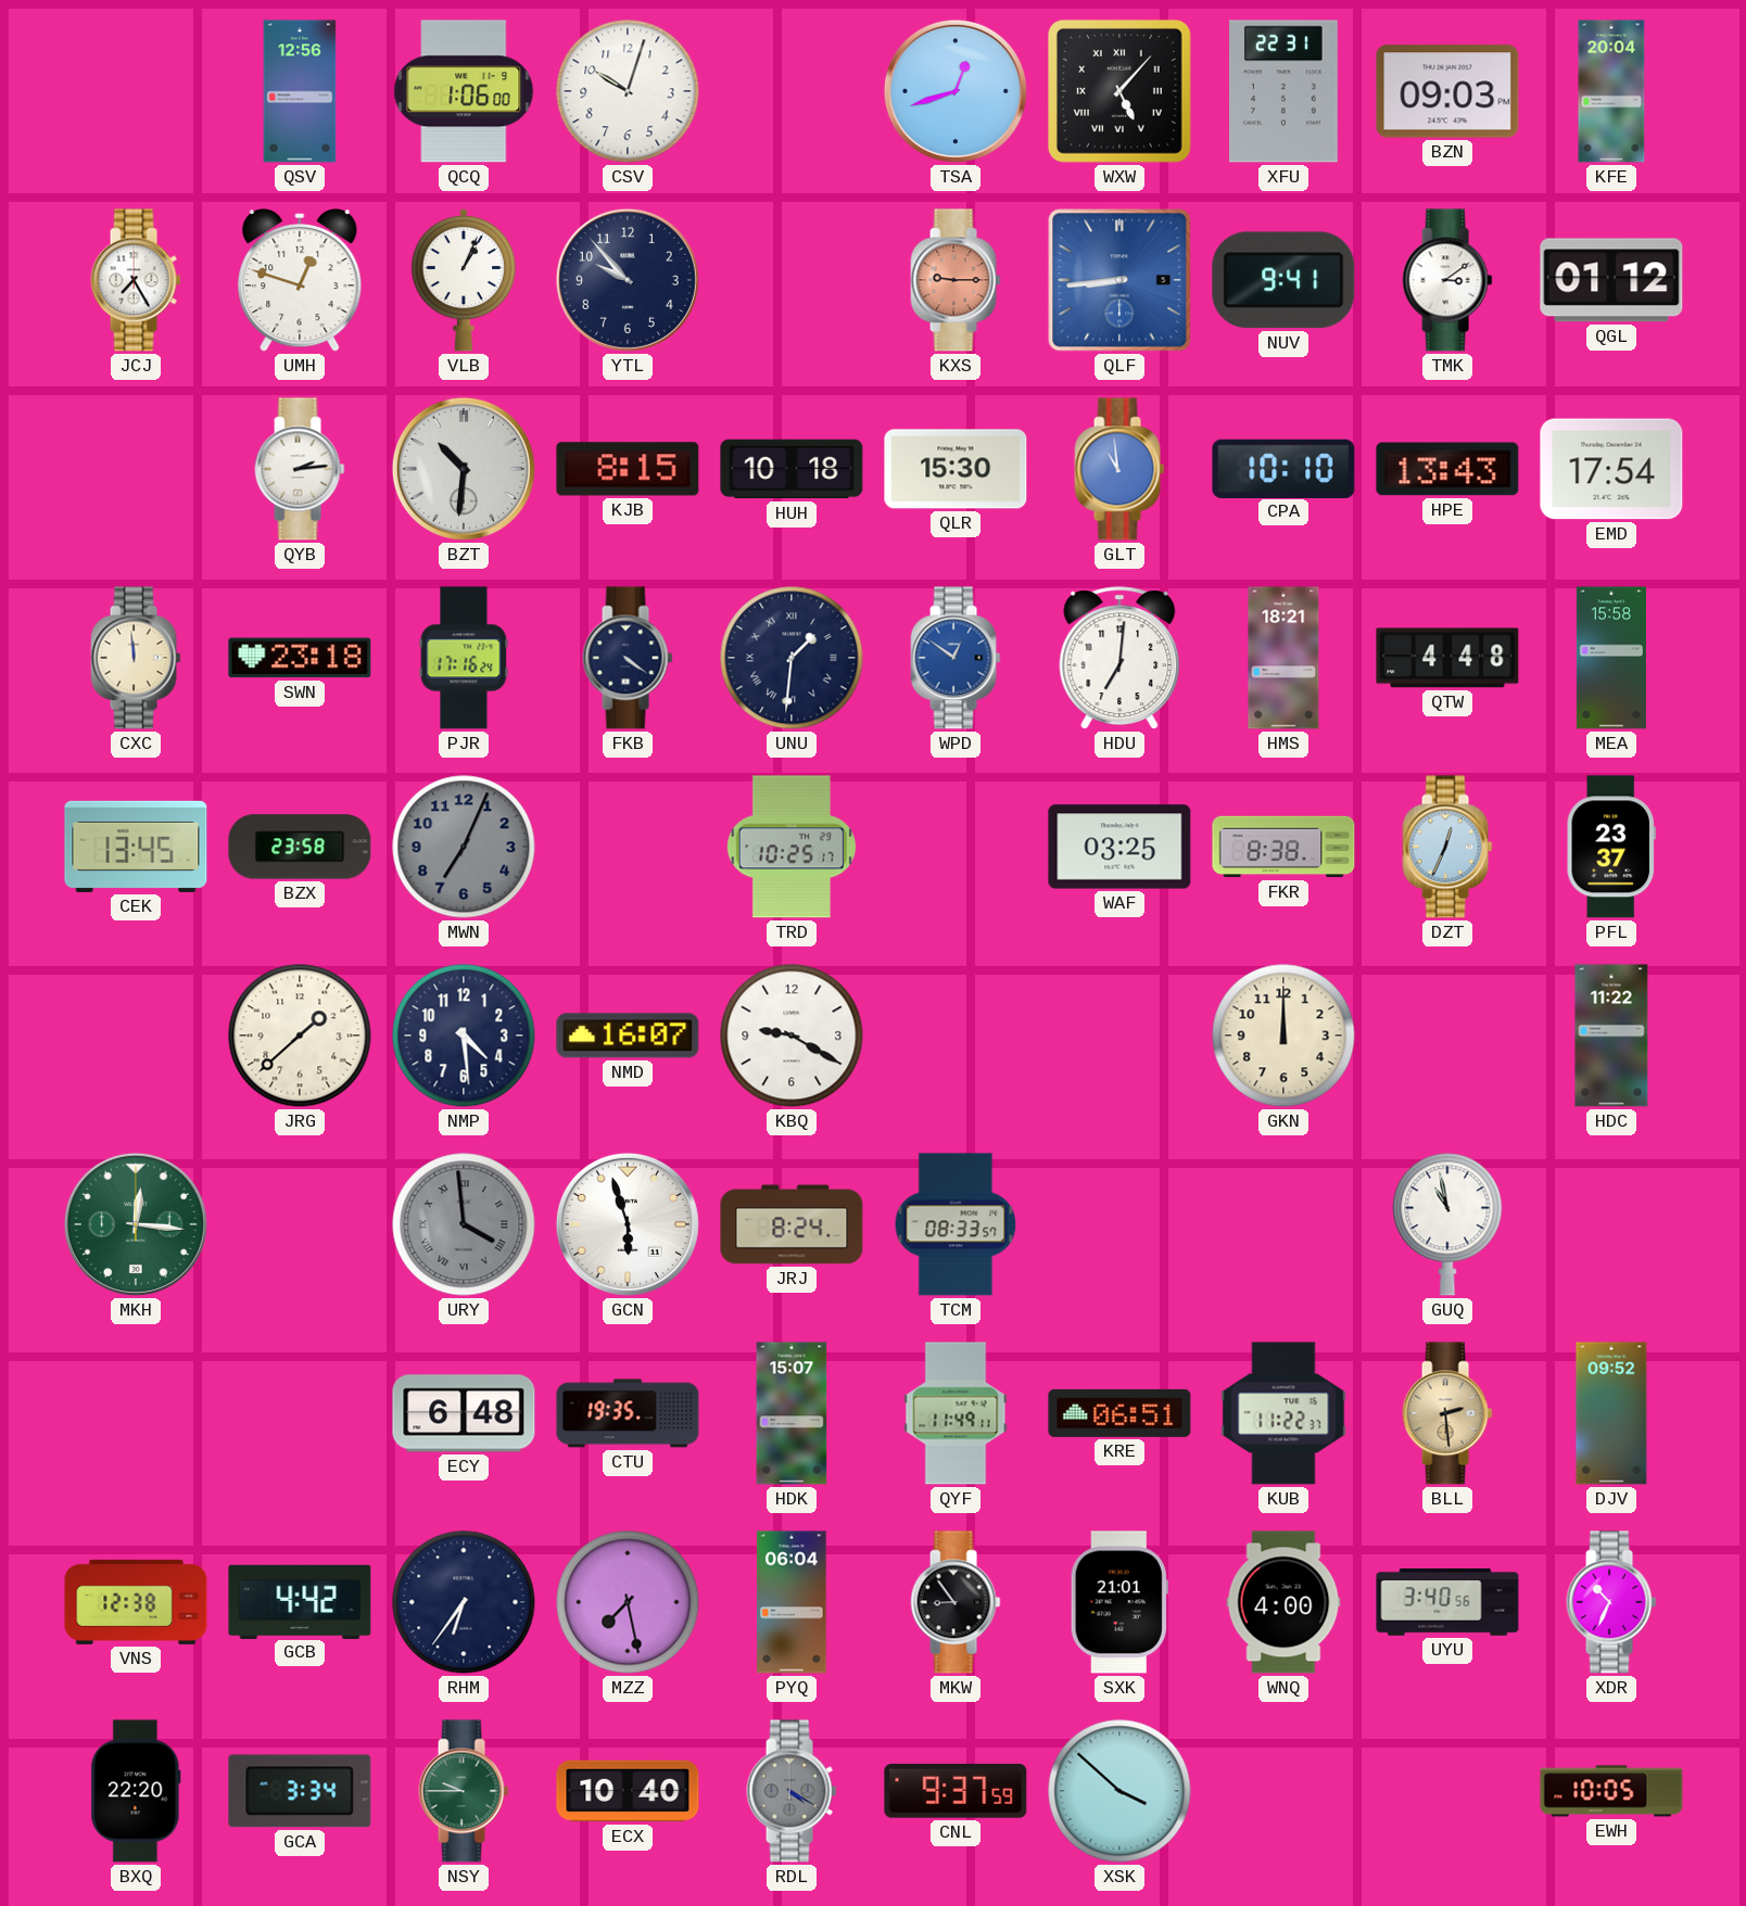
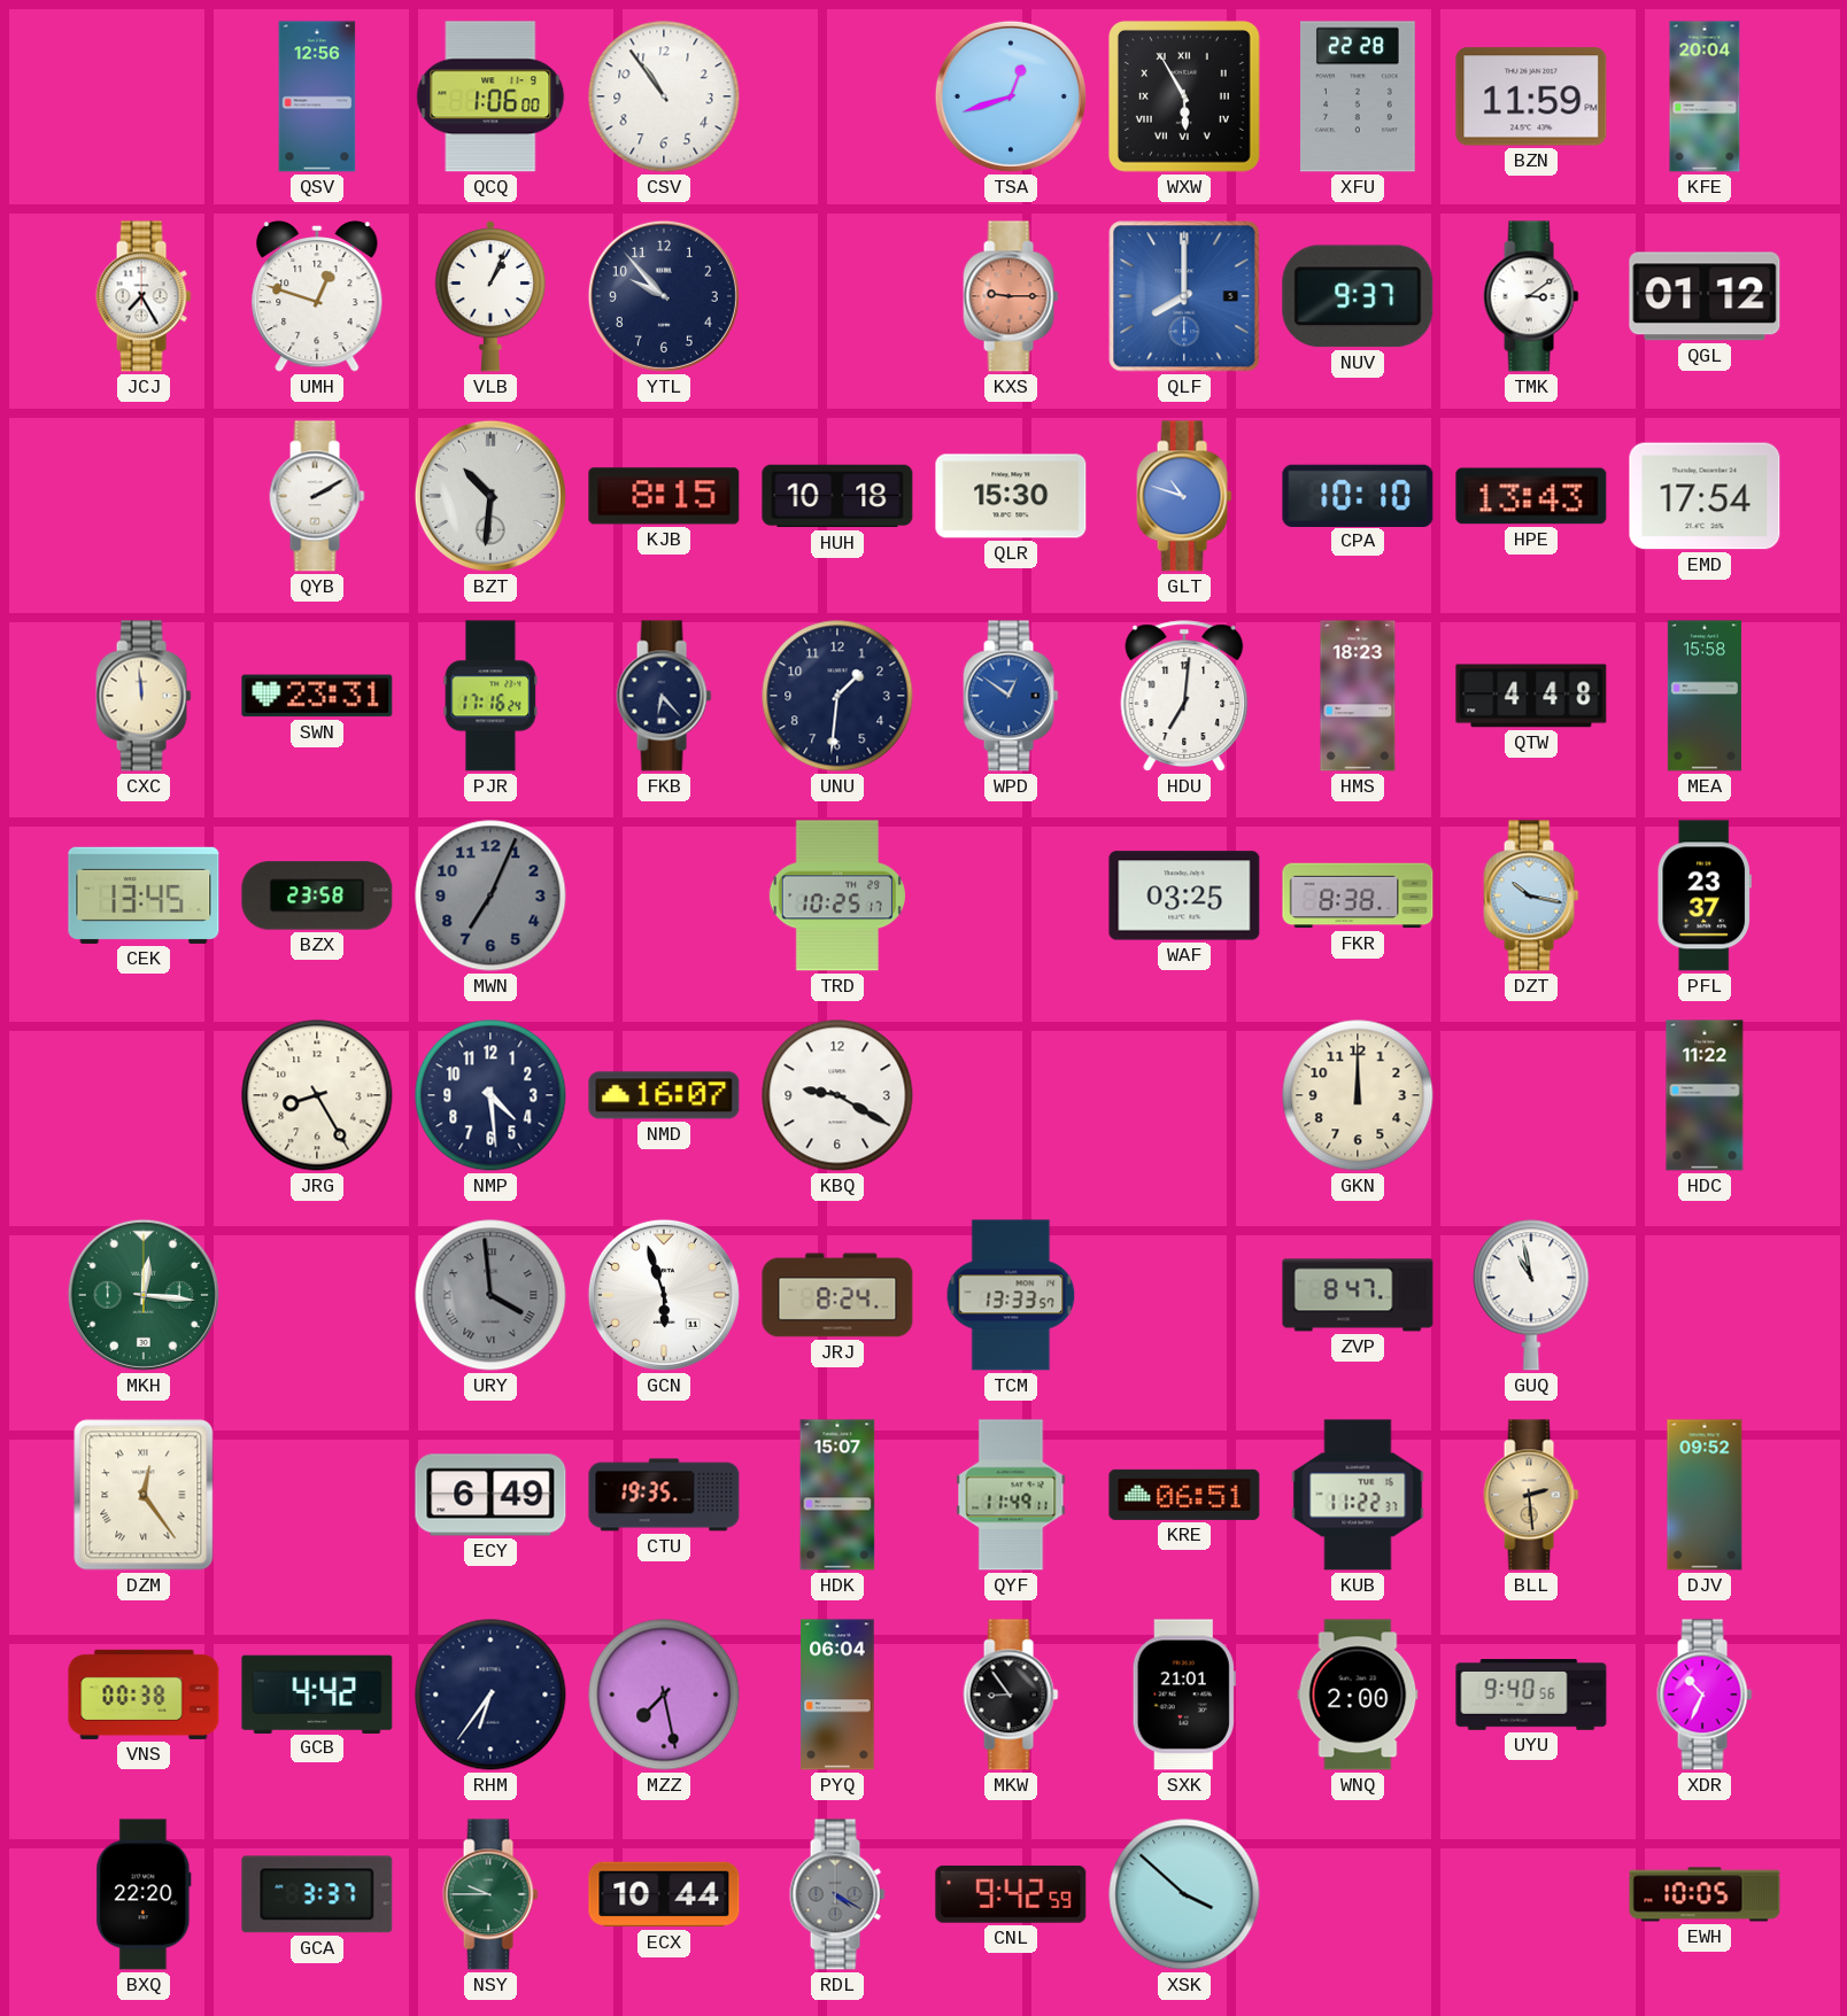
CSV: 10:03 -> 10:54
WXW: 5:07 -> 5:55
XFU: 22:31 -> 22:28
BZN: 09:03 -> 11:59
QLF: 8:44 -> 8:00
NUV: 9:41 -> 9:37
QYB: 2:14 -> 2:10
GLT: 10:59 -> 10:48
SWN: 23:18 -> 23:31
FKB: 4:21 -> 6:23
UNU numerals: Roman -> Arabic
HMS: 18:21 -> 18:23
DZT: 12:34 -> 10:17
JRG: 1:38 -> 8:25
TCM: 08:33 -> 13:33
ZVP: none -> 8:47
DZM: none -> 12:24
ECY: 6:48 -> 6:49
VNS: 12:38 -> 00:38
WNQ: 4:00 -> 2:00
UYU: 3:40 -> 9:40
GCA: 3:34 -> 3:37
ECX: 10:40 -> 10:44
CNL: 9:37 -> 9:42
